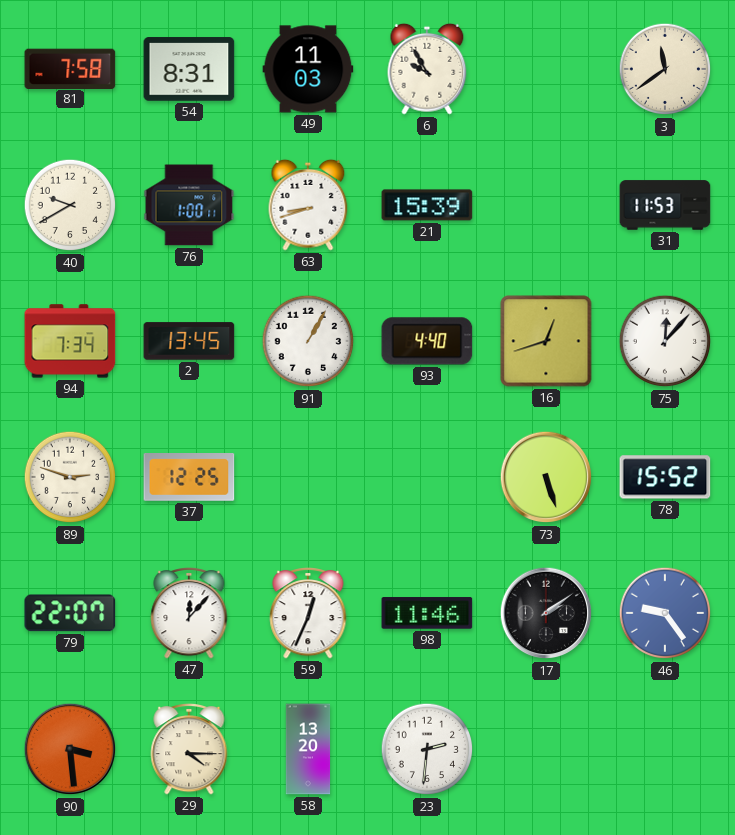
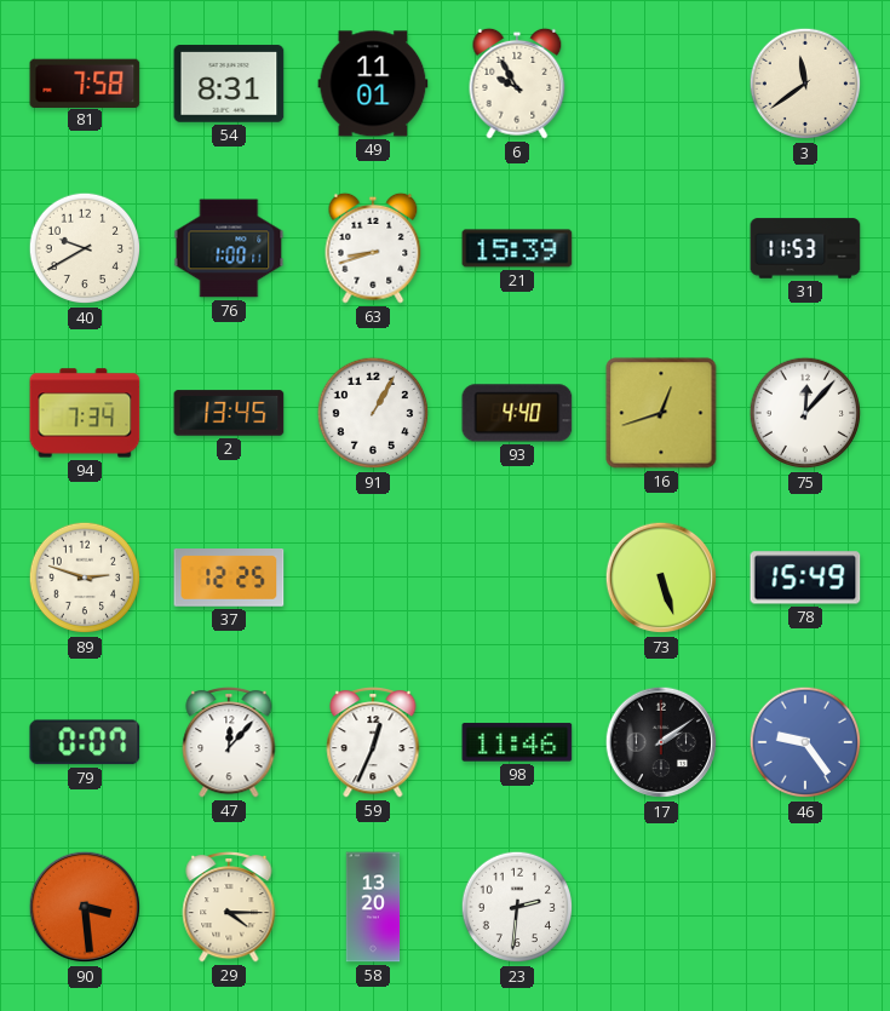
49: 11:03 -> 11:01
78: 15:52 -> 15:49
79: 22:07 -> 0:07
